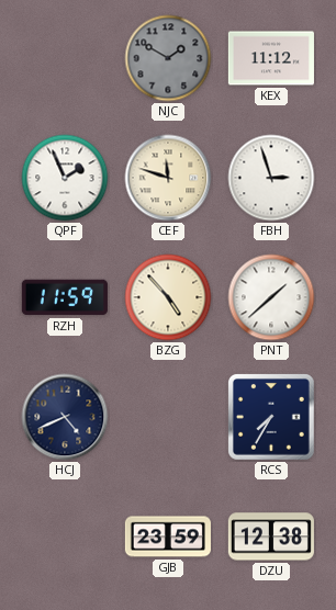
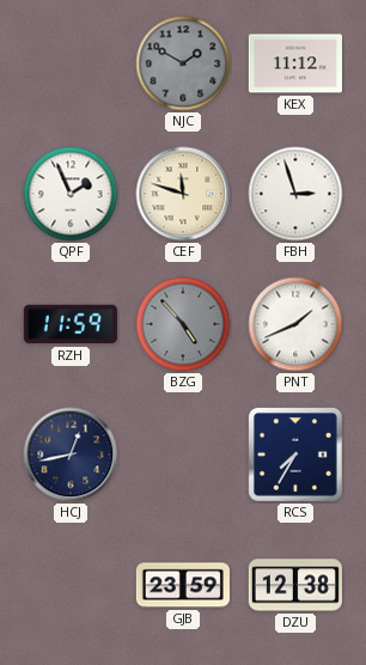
BZG dial: cream -> grey
PNT: 1:38 -> 1:41
HCJ: 4:41 -> 12:43
